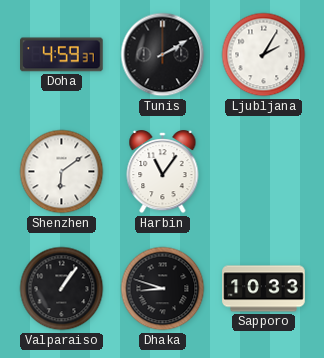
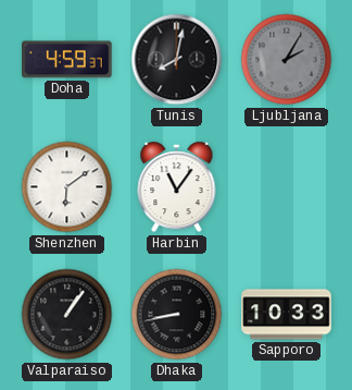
Tunis: 2:10 -> 8:02
Ljubljana dial: white -> grey
Dhaka: 8:48 -> 8:43
